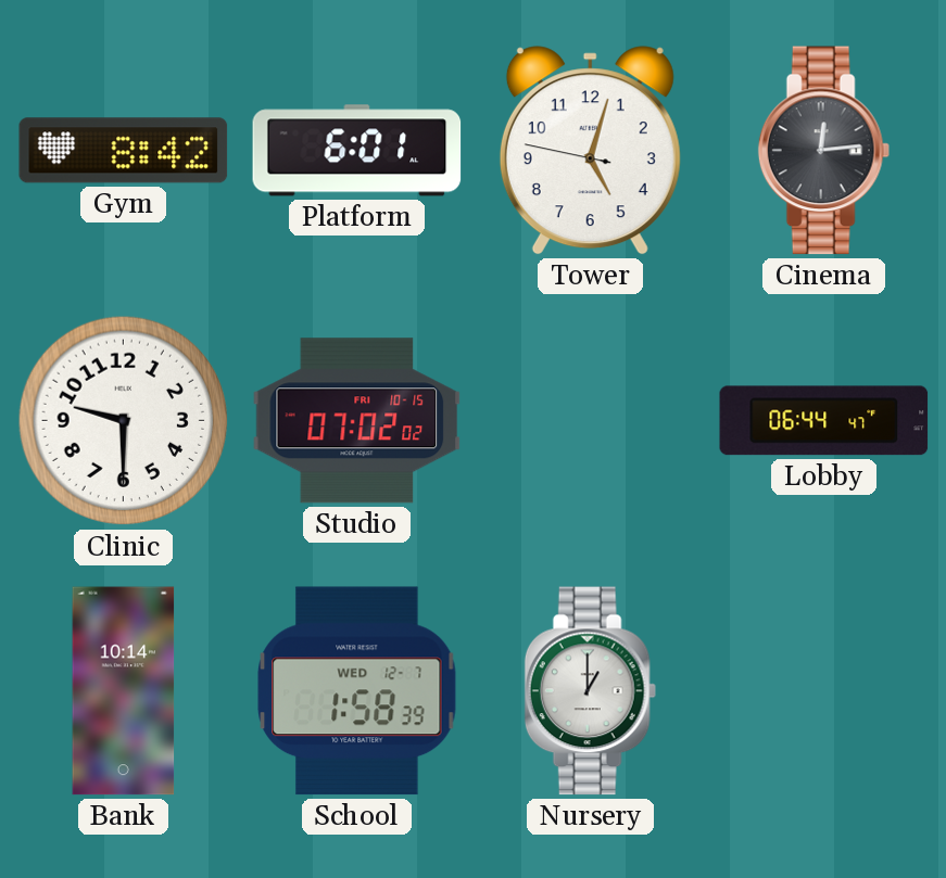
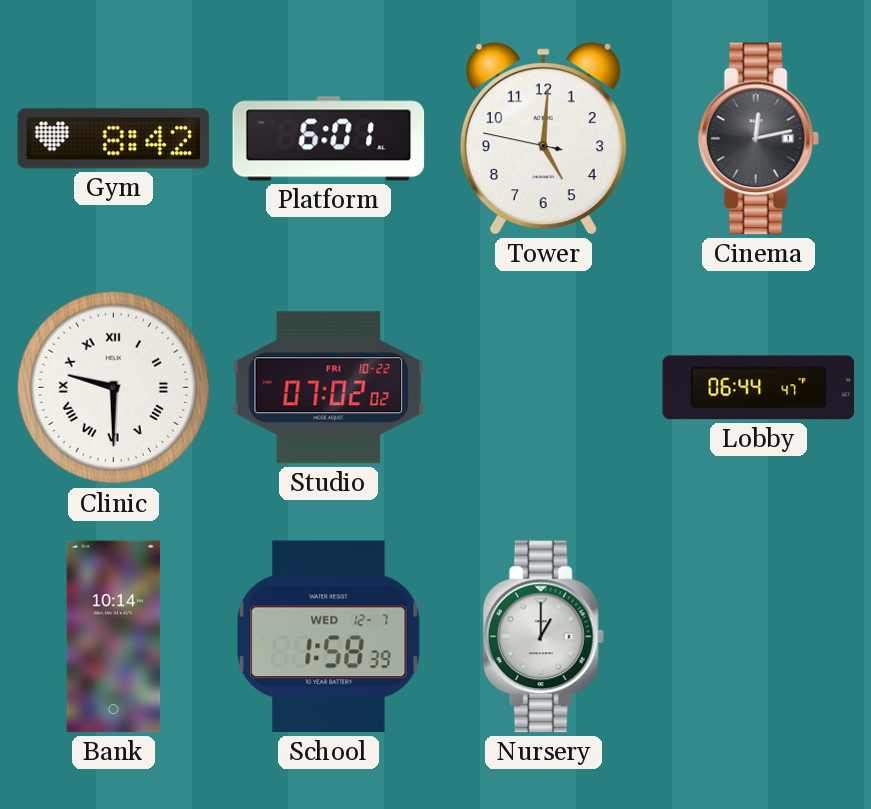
Tower: 5:02 -> 5:00
Cinema: 12:14 -> 12:13
Clinic numerals: Arabic -> Roman
Studio date: FRI 10-15 -> FRI 10-22
